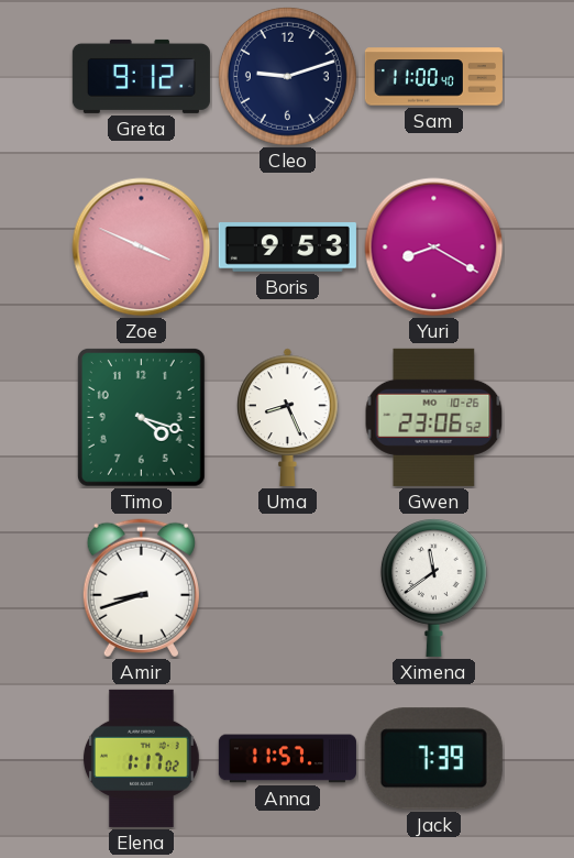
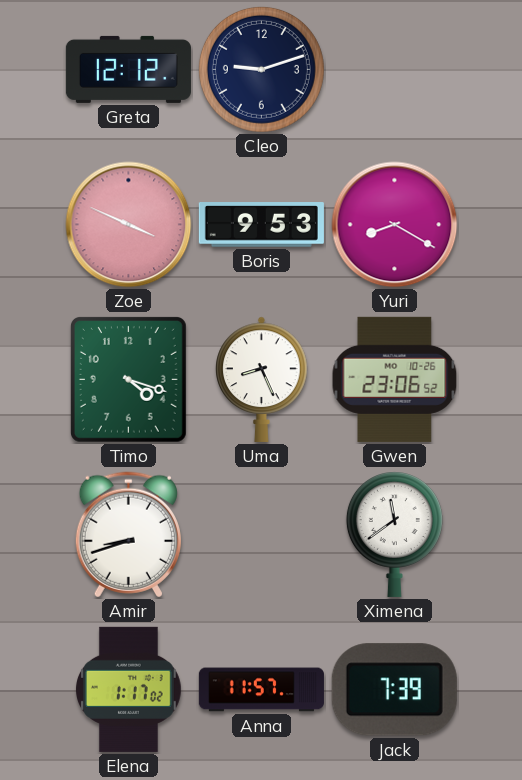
Greta: 9:12 -> 12:12
Sam: 11:00 -> none
